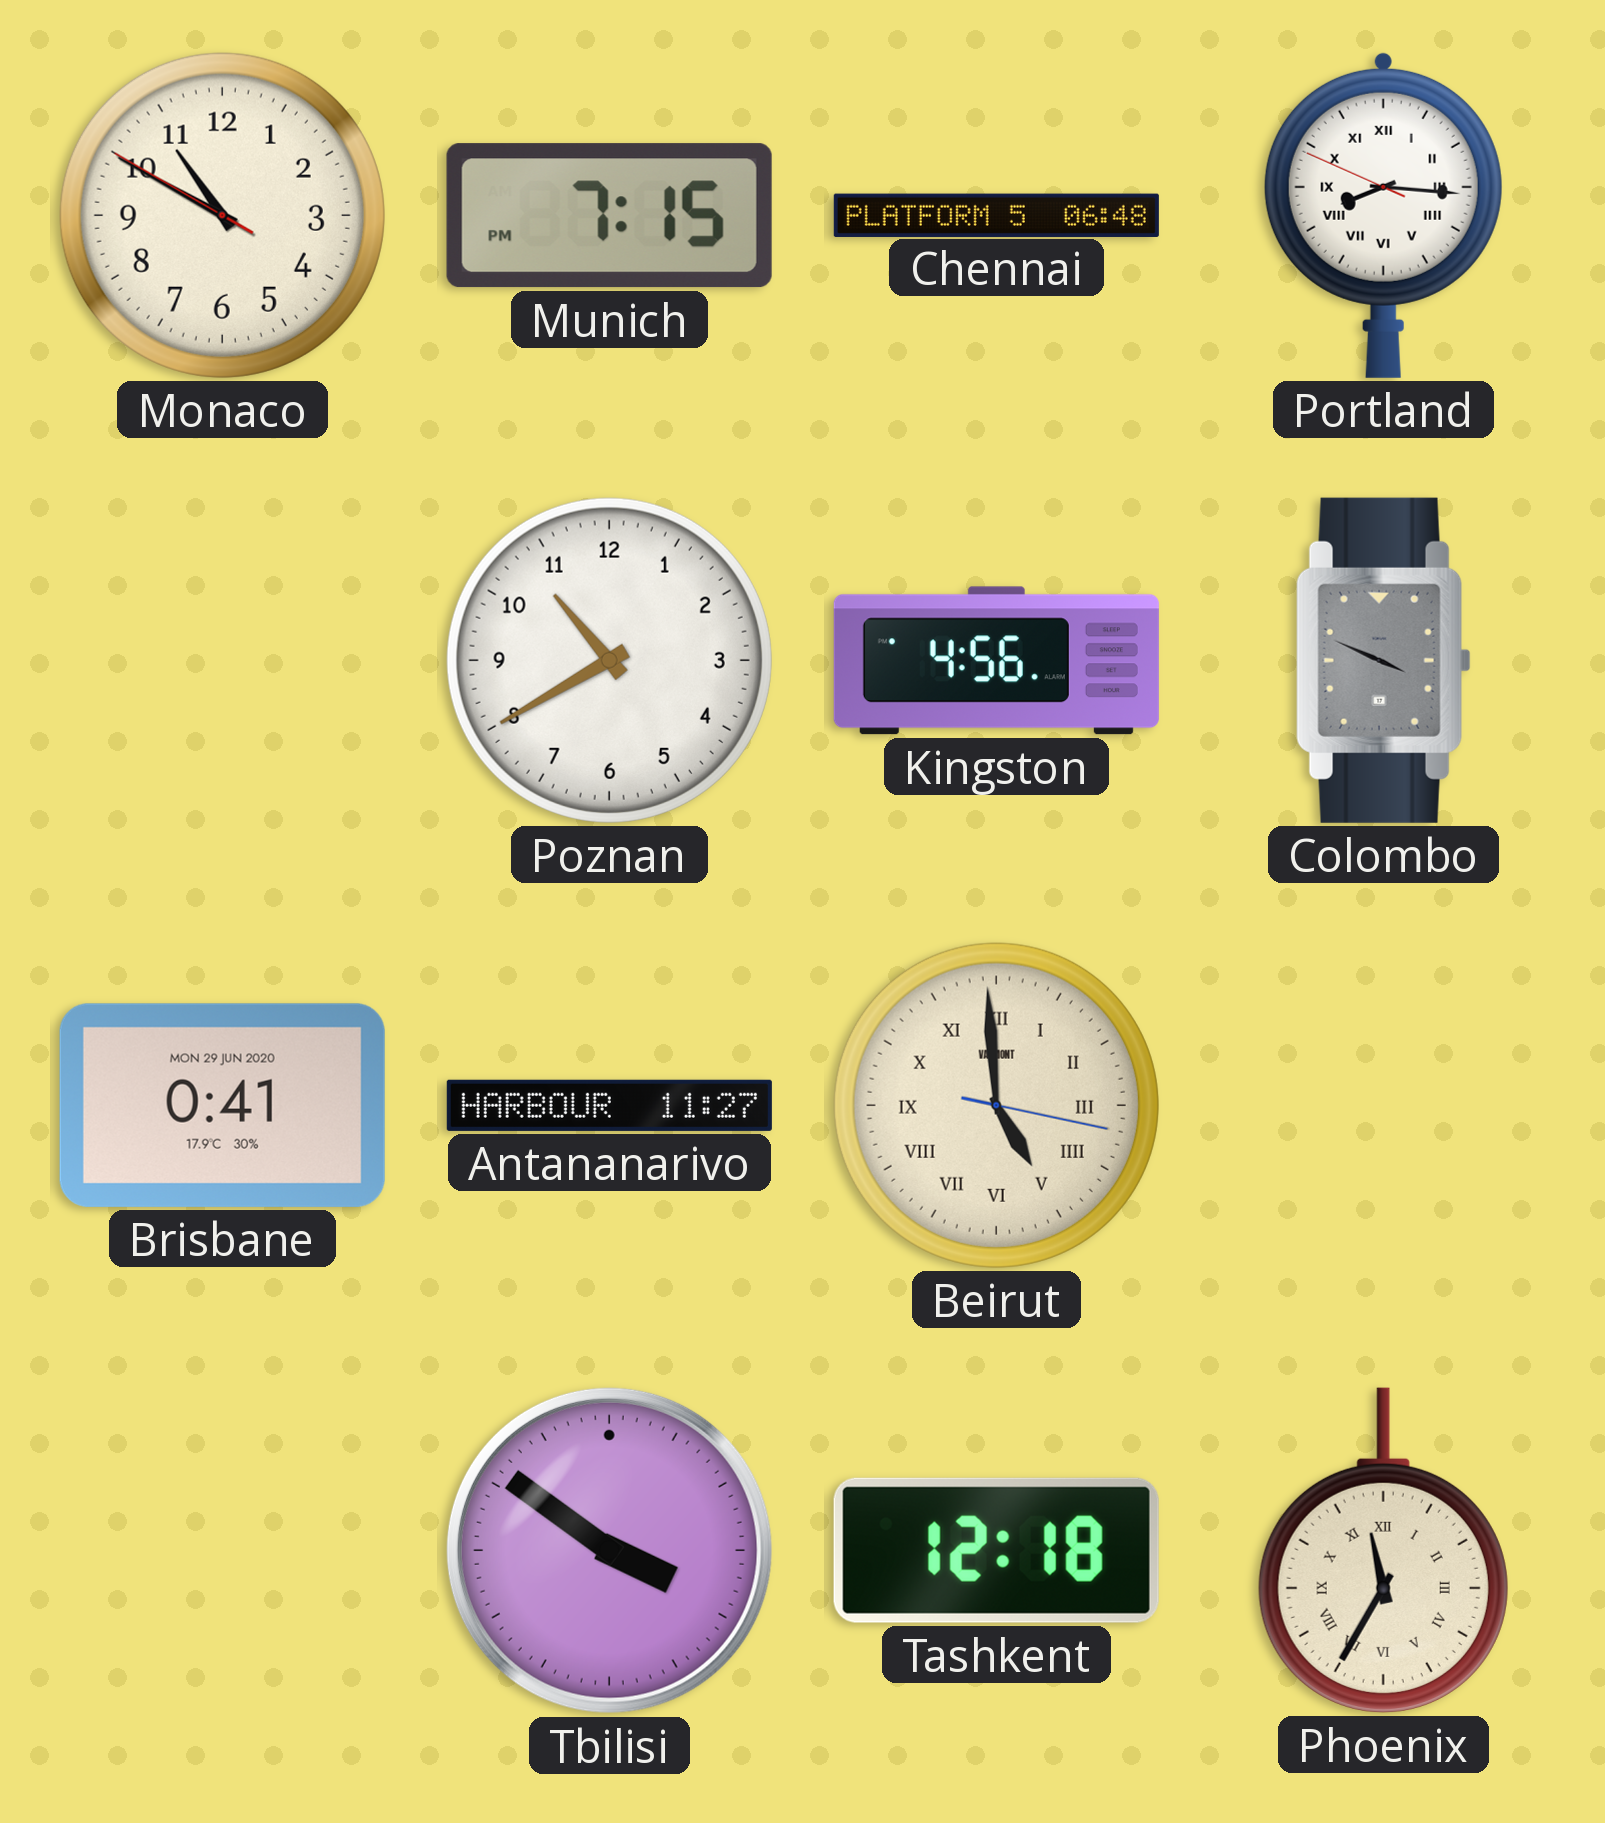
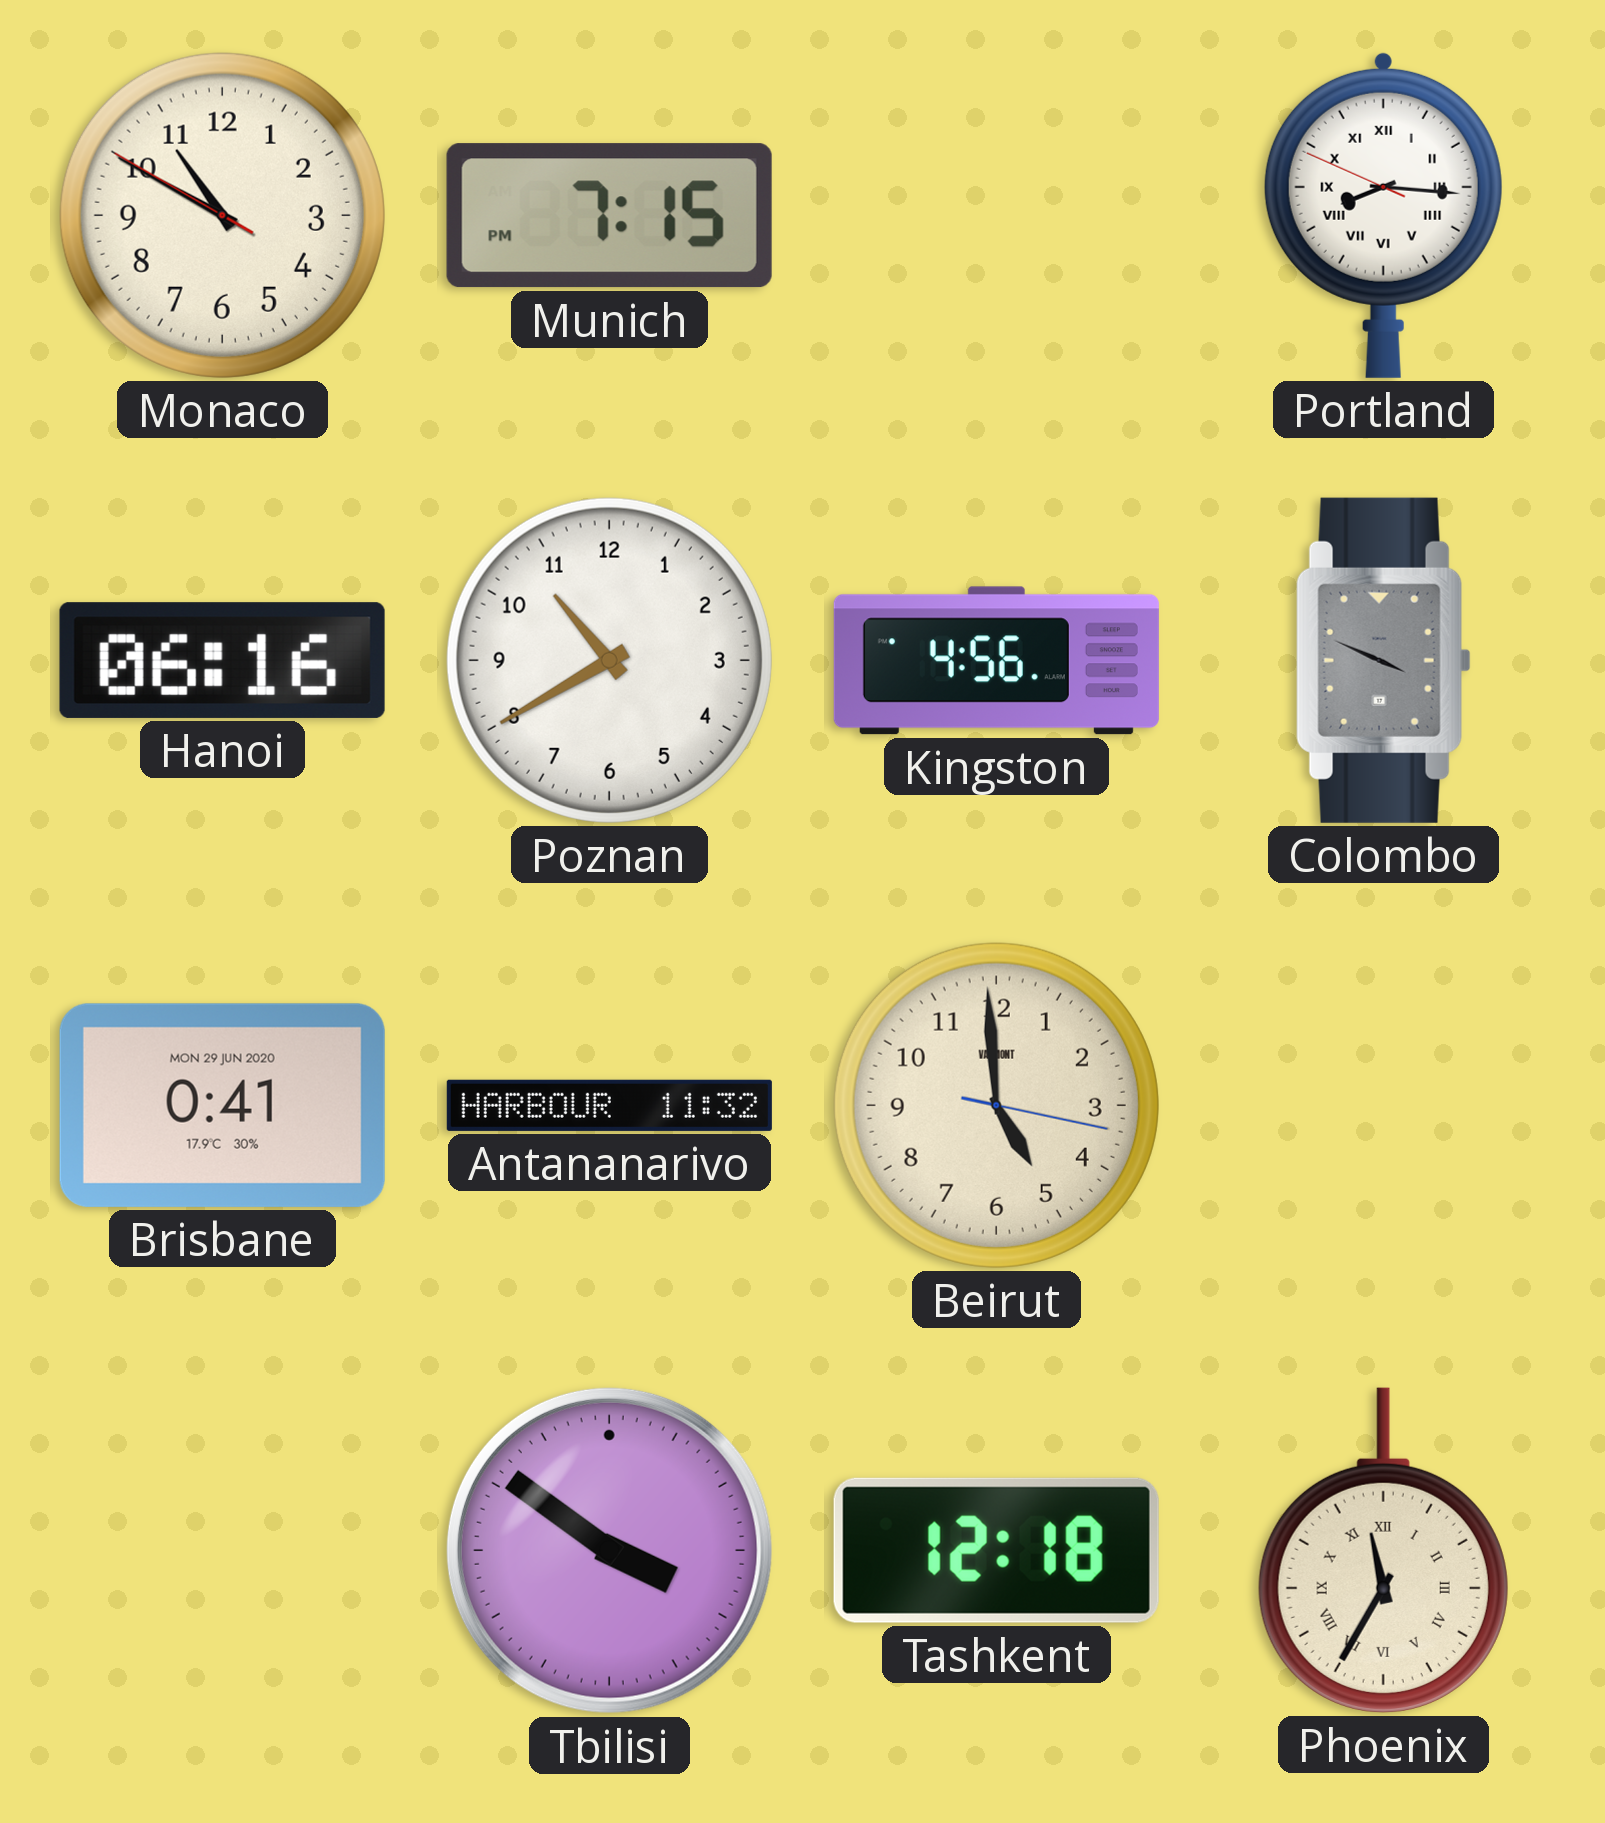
Chennai: 06:48 -> none
Hanoi: none -> 06:16
Antananarivo: 11:27 -> 11:32
Beirut numerals: Roman -> Arabic
